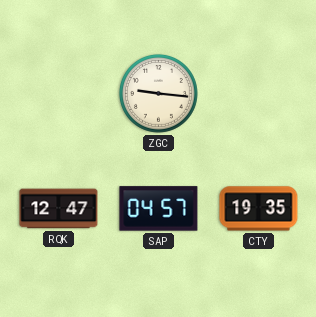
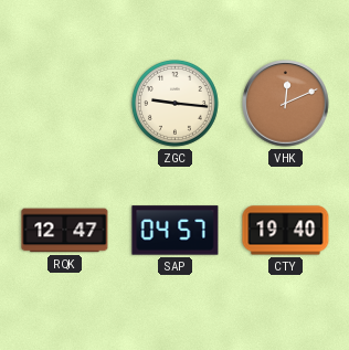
VHK: none -> 12:11
CTY: 19:35 -> 19:40
